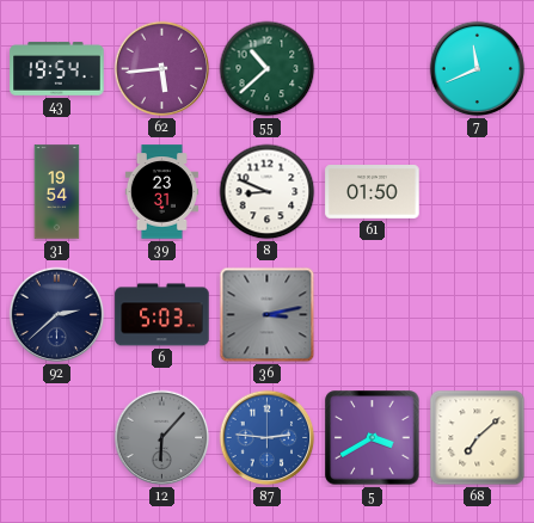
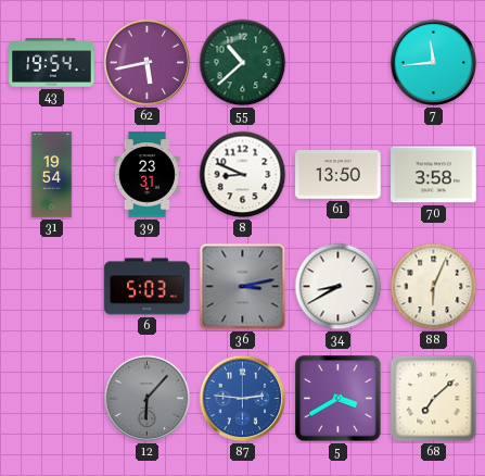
62: 5:44 -> 5:43
7: 11:41 -> 11:44
61: 01:50 -> 13:50
70: none -> 3:58
92: 2:38 -> none
34: none -> 8:40
88: none -> 6:04
